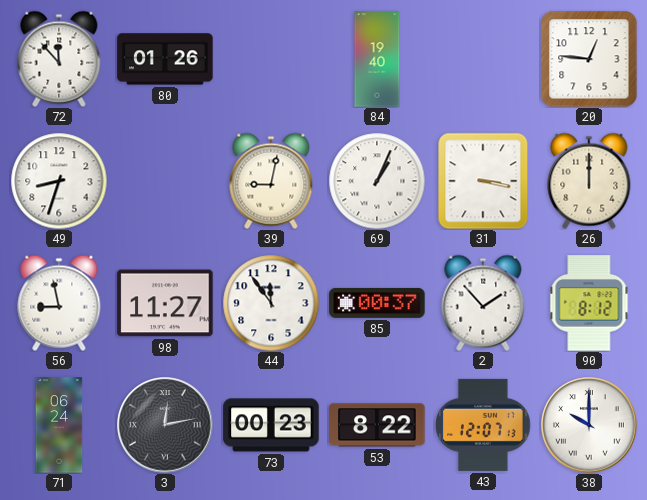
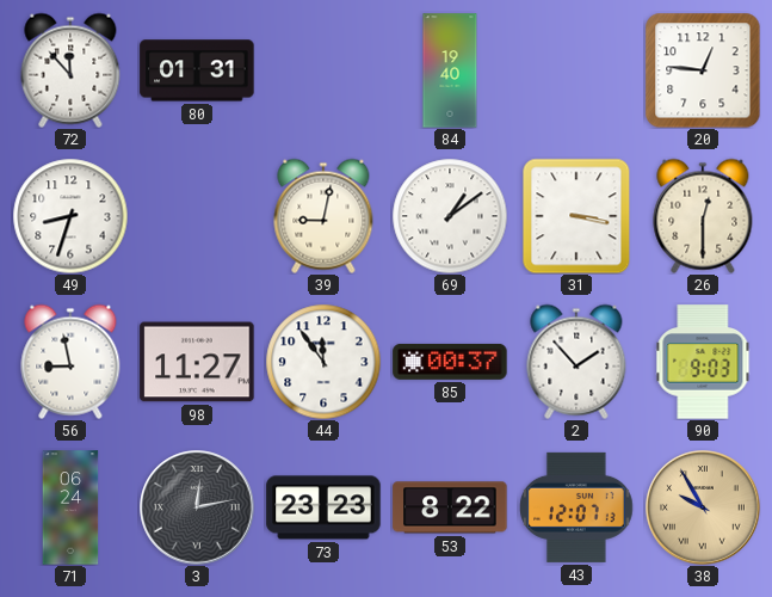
80: 01:26 -> 01:31
69: 1:04 -> 1:09
26: 12:00 -> 12:30
90: 8:12 -> 9:03
73: 00:23 -> 23:23
38: 10:00 -> 9:55
38 dial: white -> champagne
